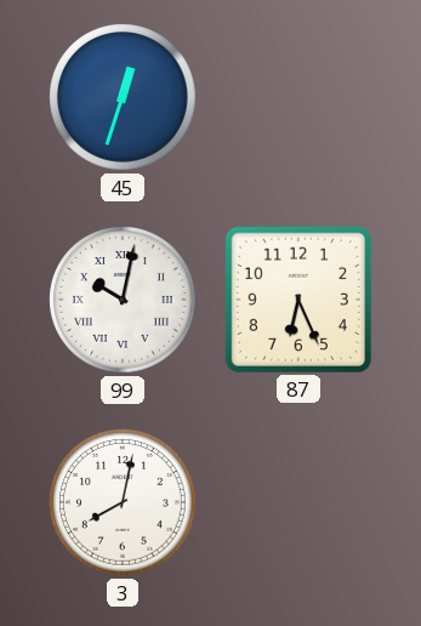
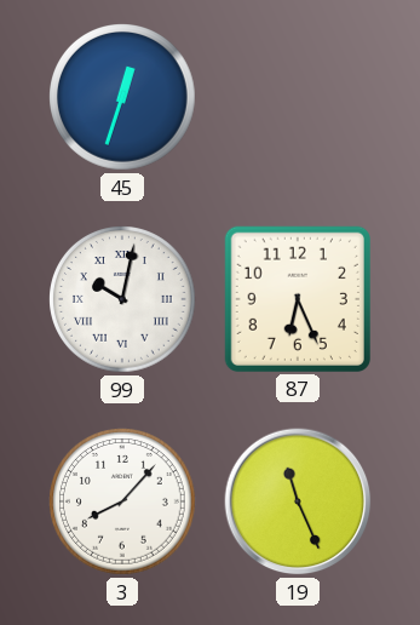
3: 8:02 -> 8:07
19: none -> 11:26
